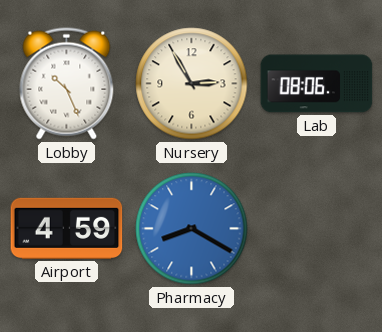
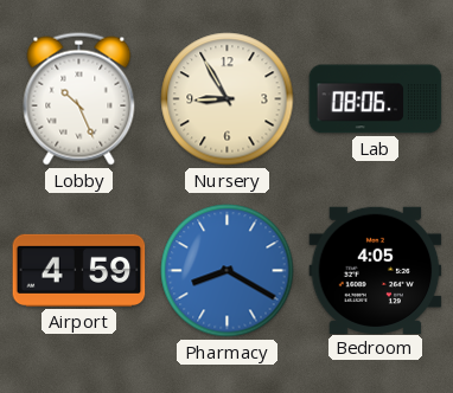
Nursery: 2:55 -> 8:55
Bedroom: none -> 4:05
